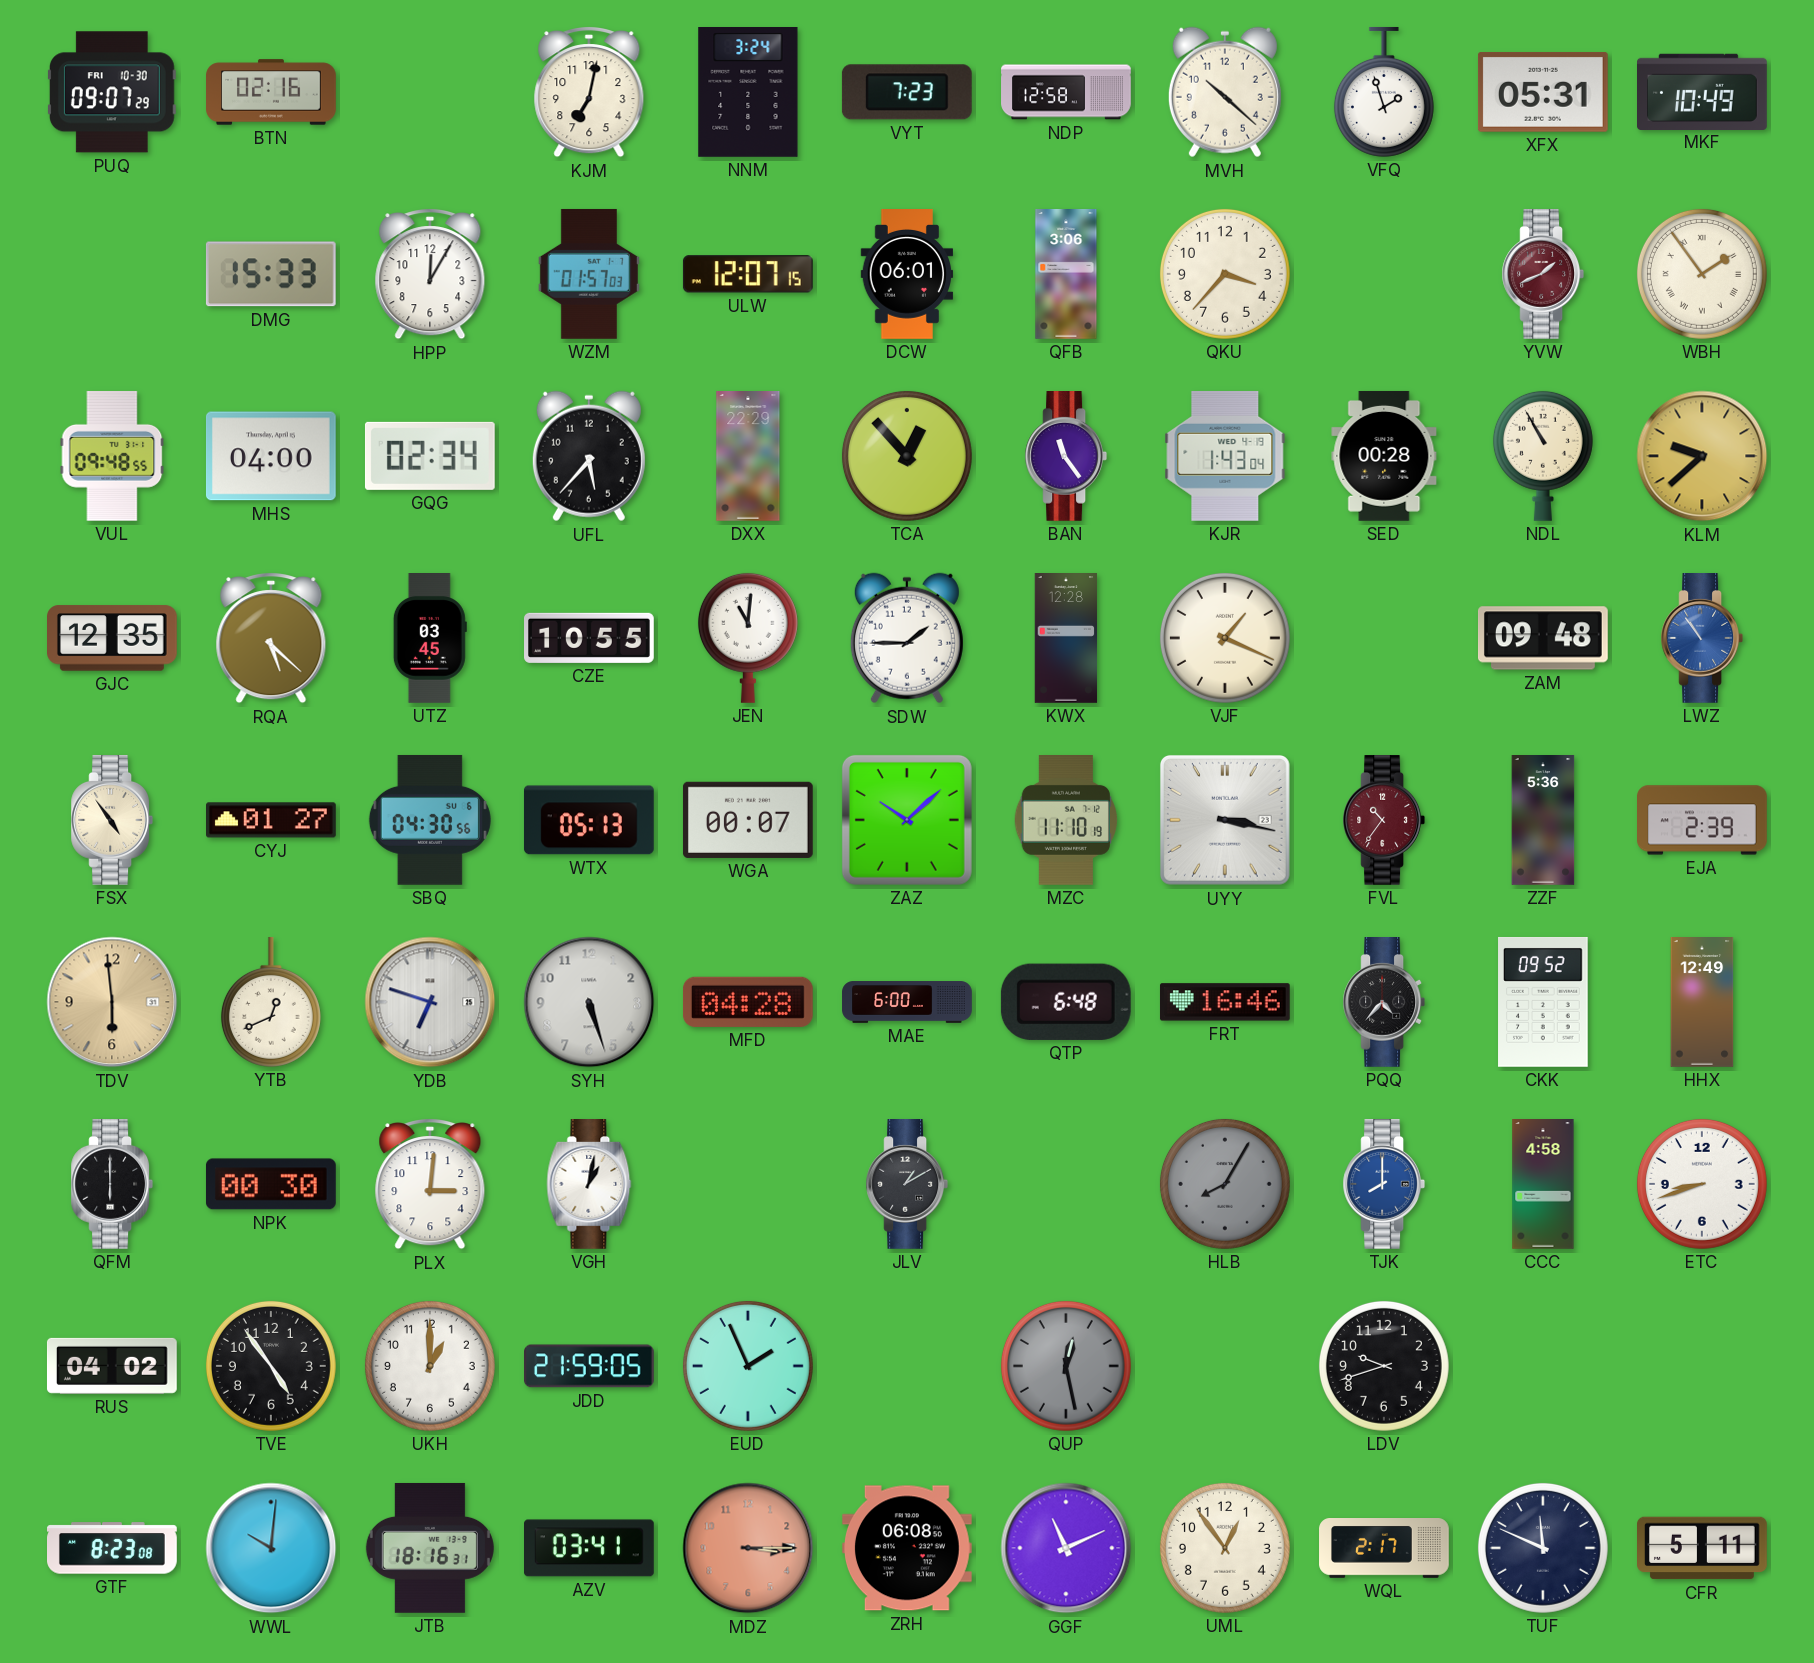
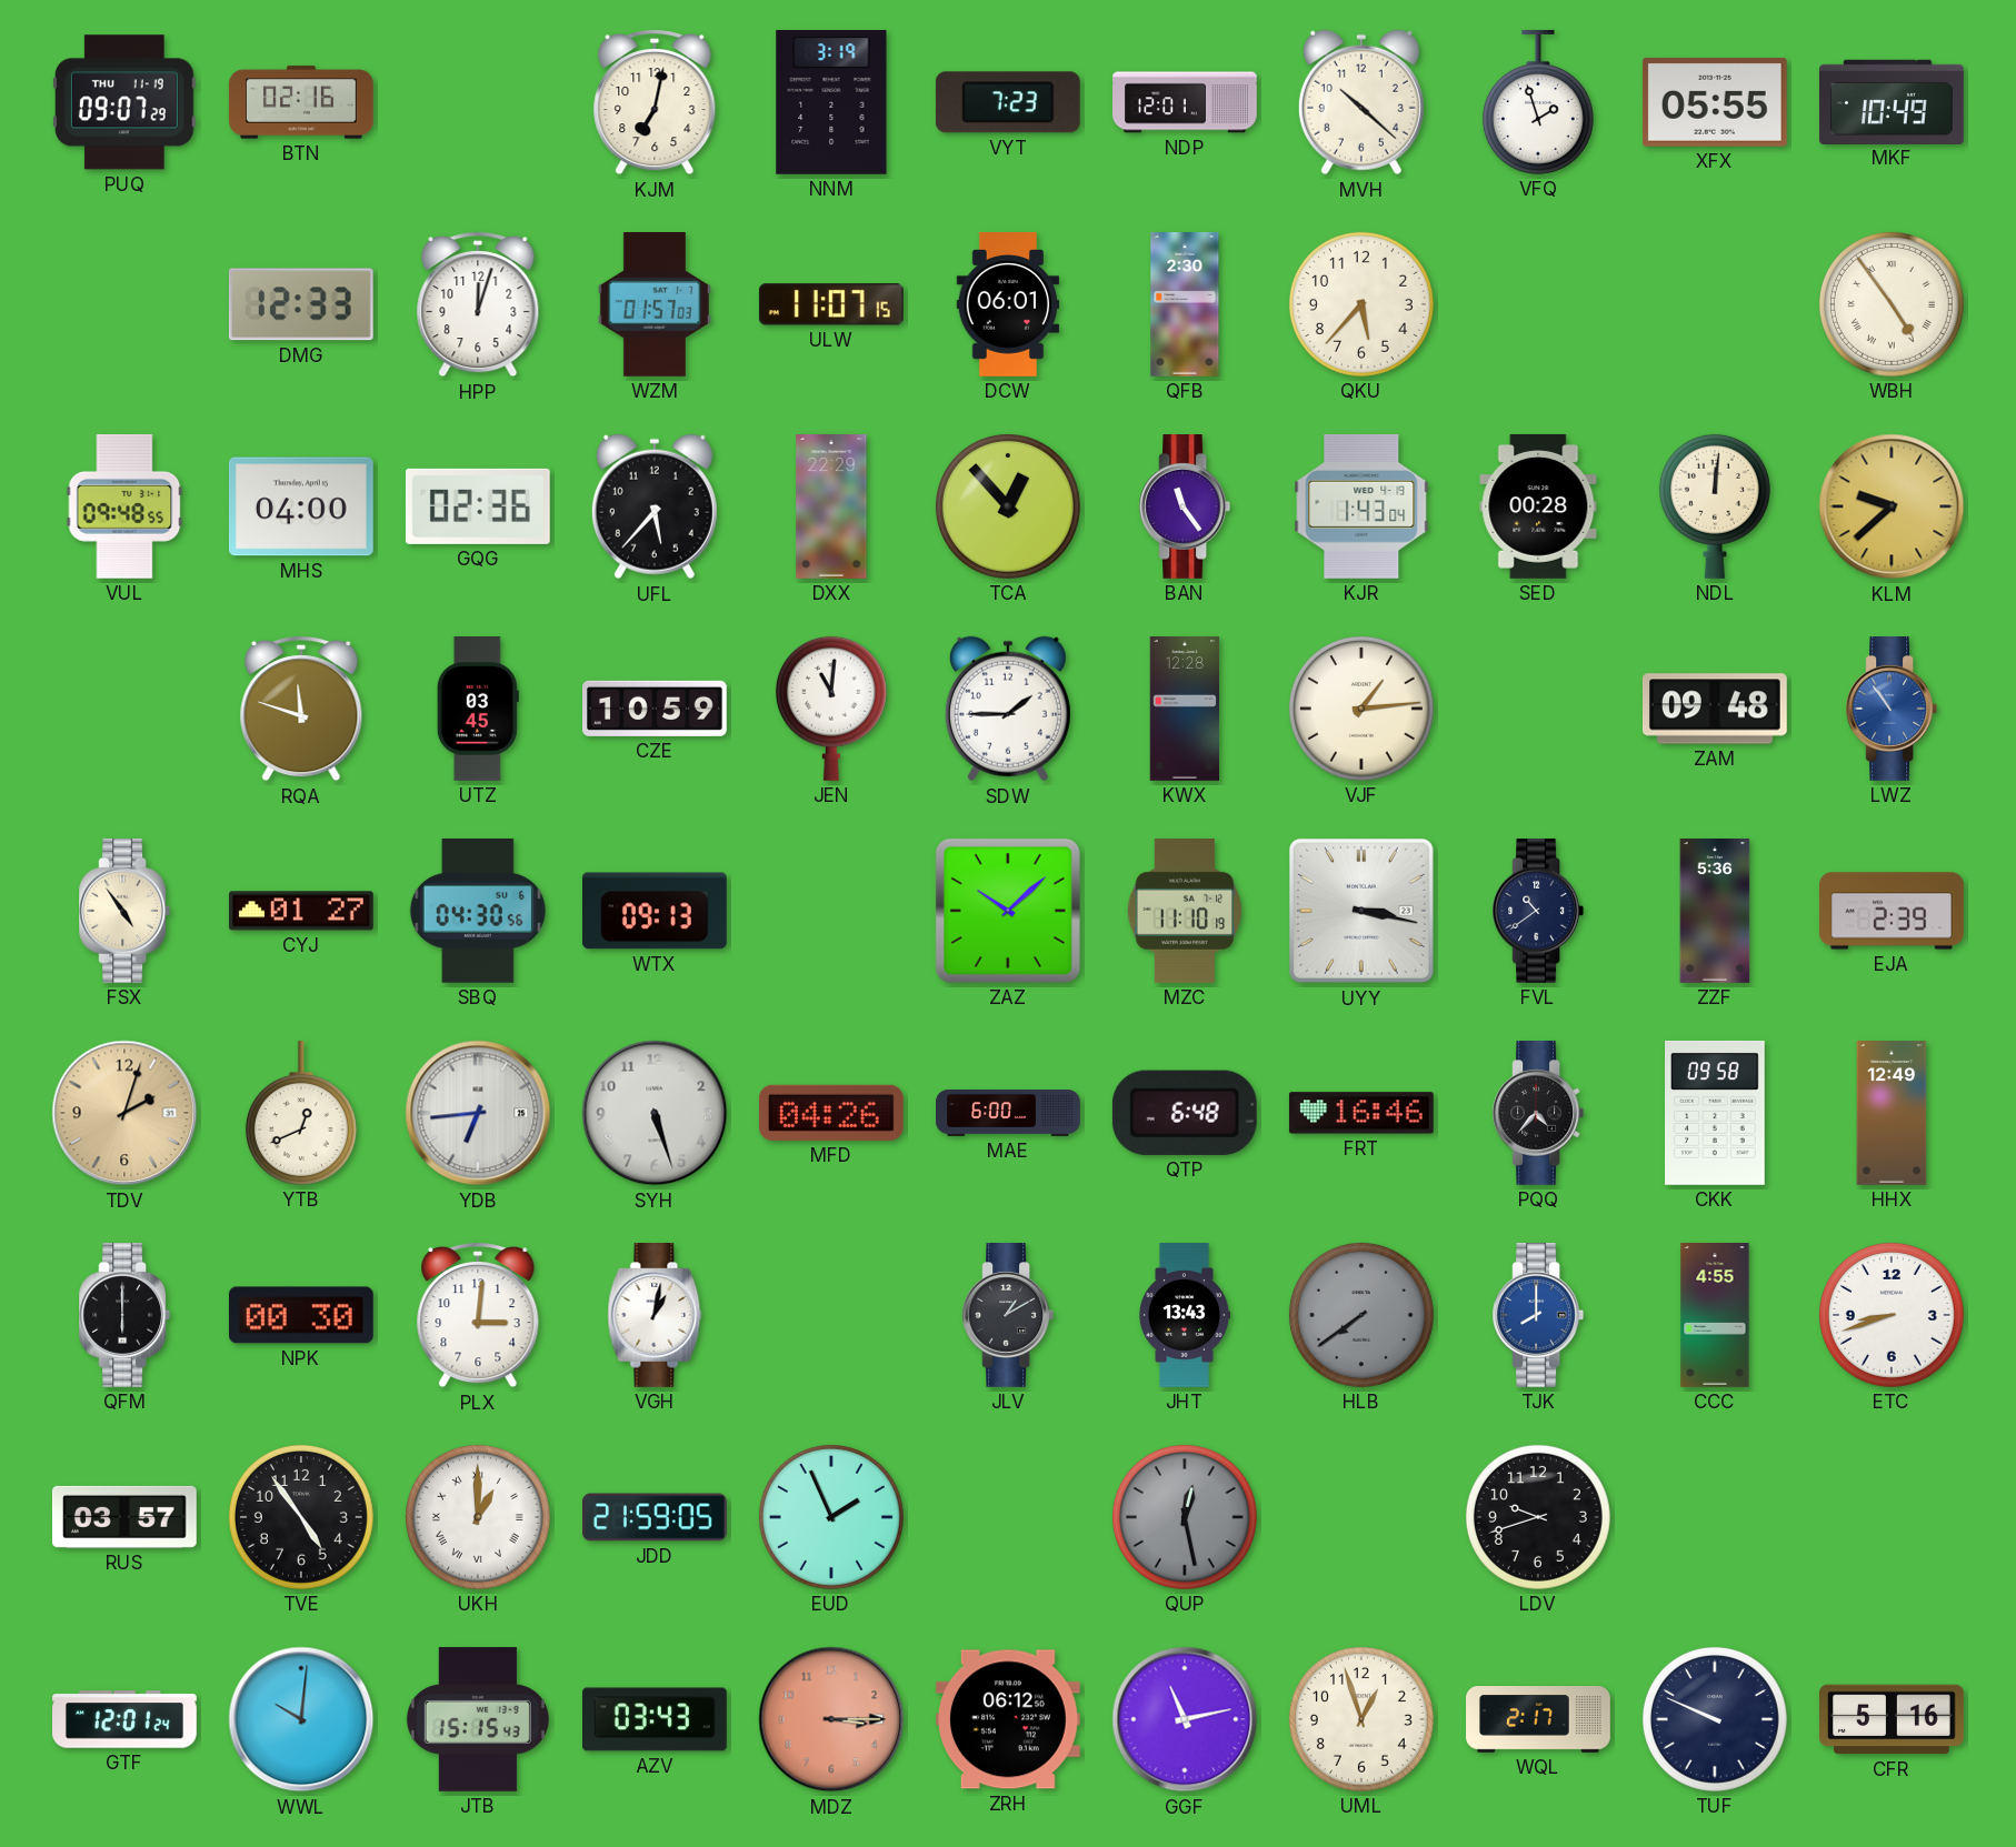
PUQ date: FRI 10-30 -> THU 11-19
NNM: 3:24 -> 3:19
NDP: 12:58 -> 12:01
XFX: 05:31 -> 05:55
DMG: 15:33 -> 12:33
HPP: 12:05 -> 12:03
ULW: 12:07 -> 11:07
QFB: 3:06 -> 2:30
QKU: 3:37 -> 5:37
YVW: 1:41 -> none
WBH: 1:54 -> 4:54
GQG: 02:34 -> 02:36
NDL: 10:55 -> 12:01
GJC: 12:35 -> none
RQA: 5:22 -> 11:48
CZE: 10:55 -> 10:59
VJF: 1:19 -> 1:14
WTX: 05:13 -> 09:13
WGA: 00:07 -> none
FVL: 10:36 -> 10:39
FVL dial: burgundy -> navy
TDV: 5:59 -> 2:03
YDB: 6:48 -> 6:44
MFD: 04:28 -> 04:26
CKK: 09:52 -> 09:58
JHT: none -> 13:43
HLB: 8:05 -> 7:39
CCC: 4:58 -> 4:55
RUS: 04:02 -> 03:57
UKH numerals: Arabic -> Roman
GTF: 8:23 -> 12:01
JTB: 18:16 -> 15:15
AZV: 03:41 -> 03:43
ZRH: 06:08 -> 06:12
GGF: 11:11 -> 11:13
UML: 12:54 -> 12:57
TUF: 11:49 -> 9:49
CFR: 5:11 -> 5:16
